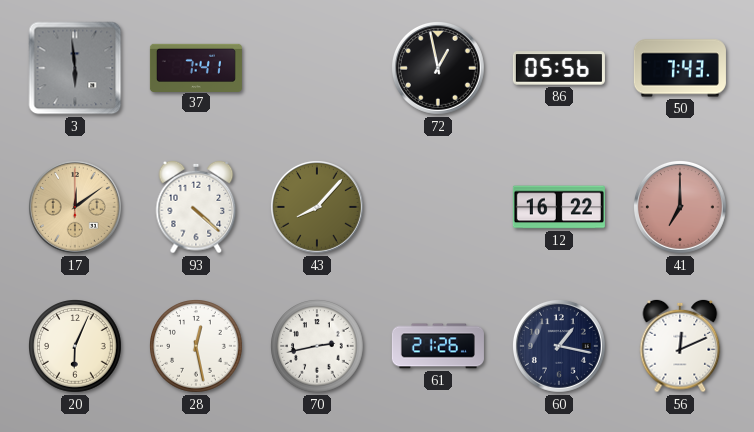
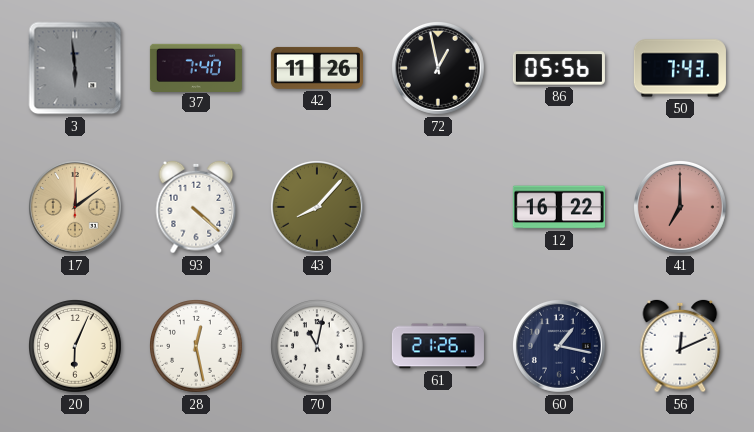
37: 7:41 -> 7:40
42: none -> 11:26
70: 2:43 -> 11:02
